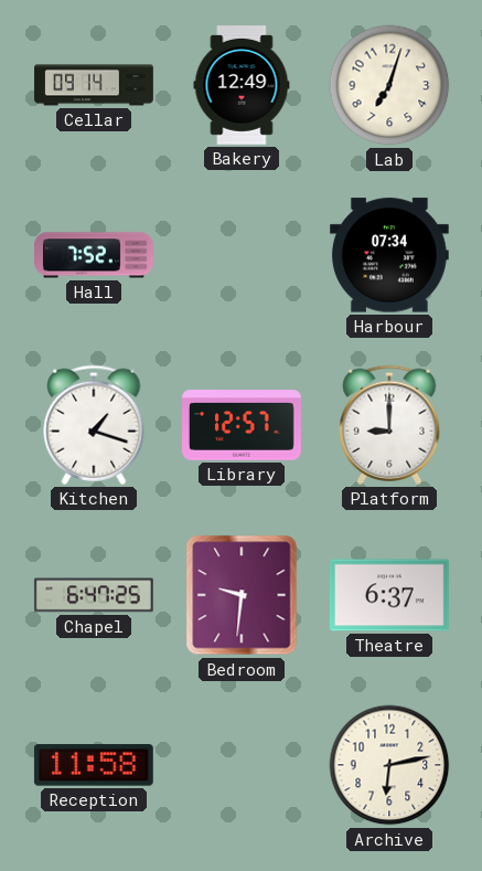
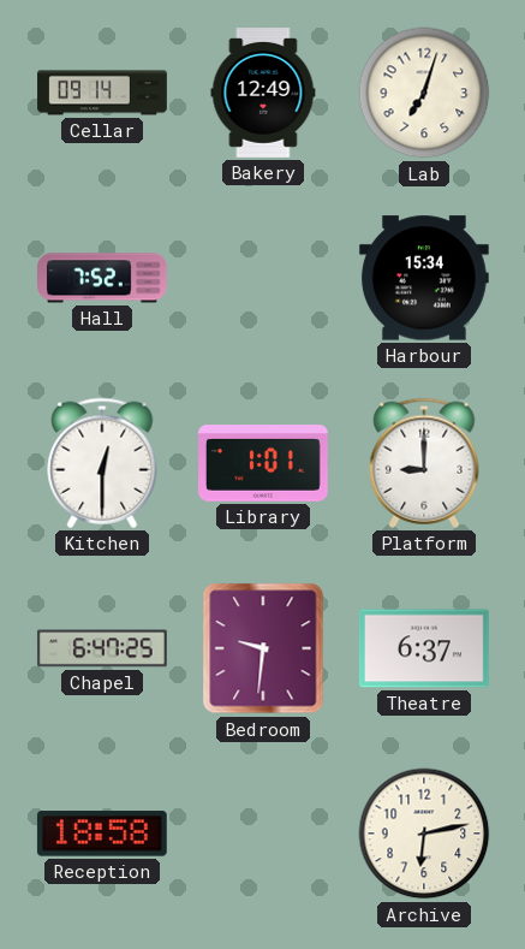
Harbour: 07:34 -> 15:34
Kitchen: 1:18 -> 12:30
Library: 12:57 -> 1:01
Reception: 11:58 -> 18:58
